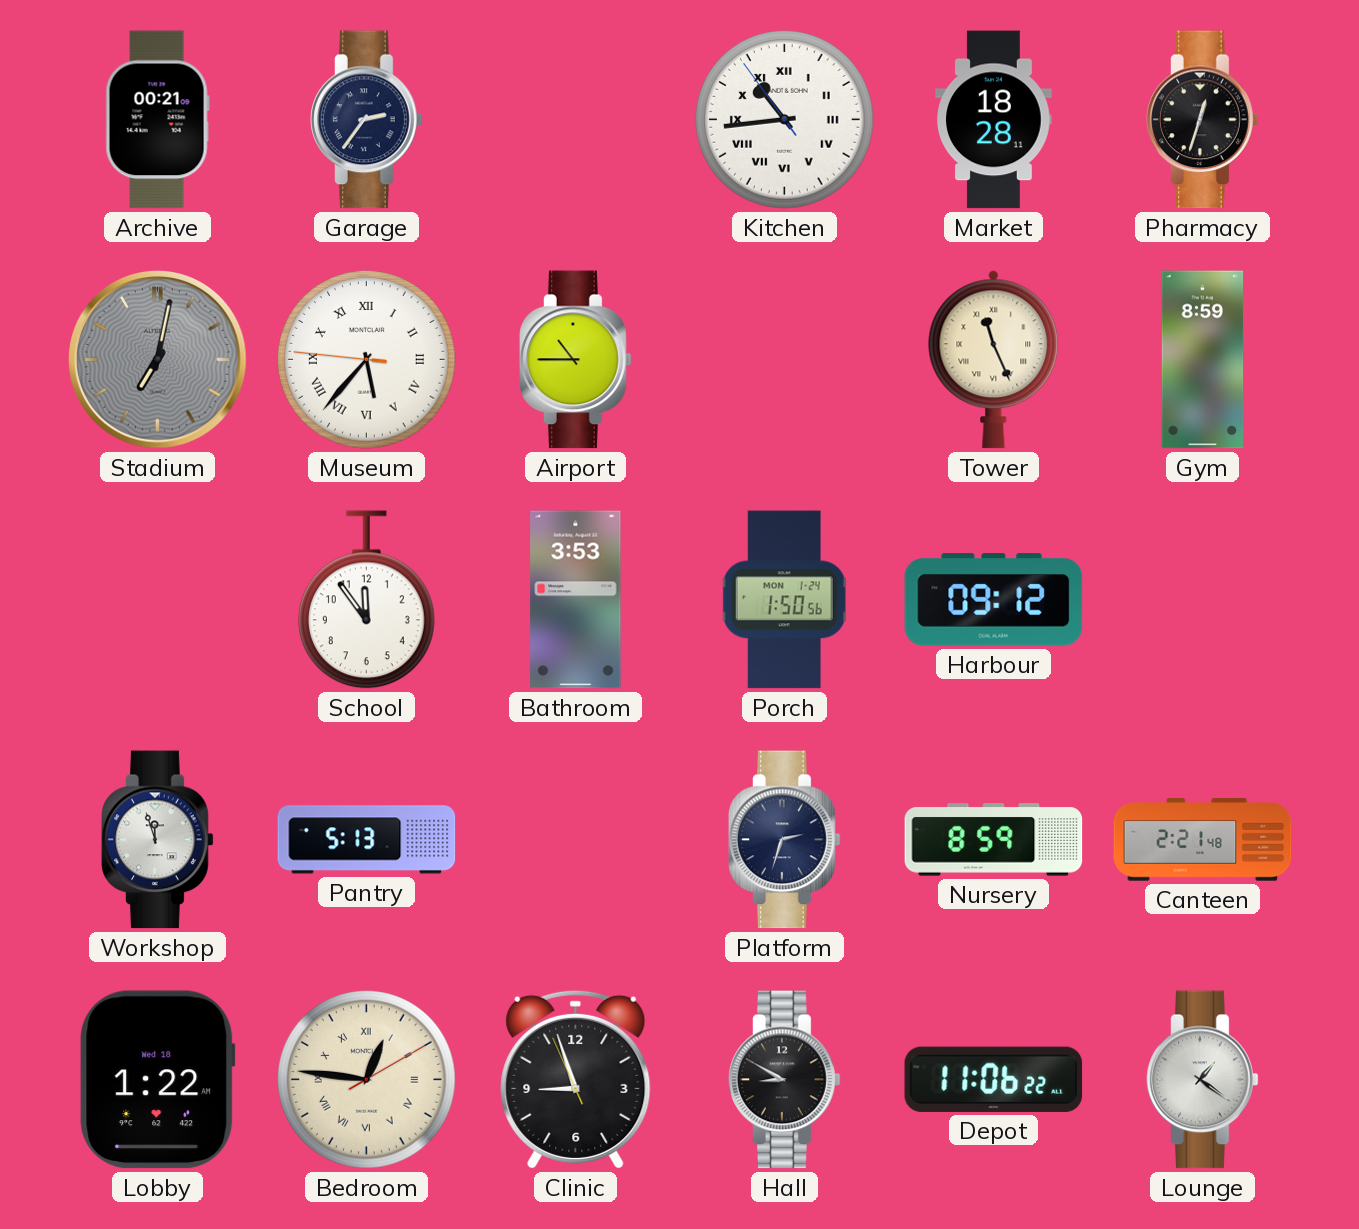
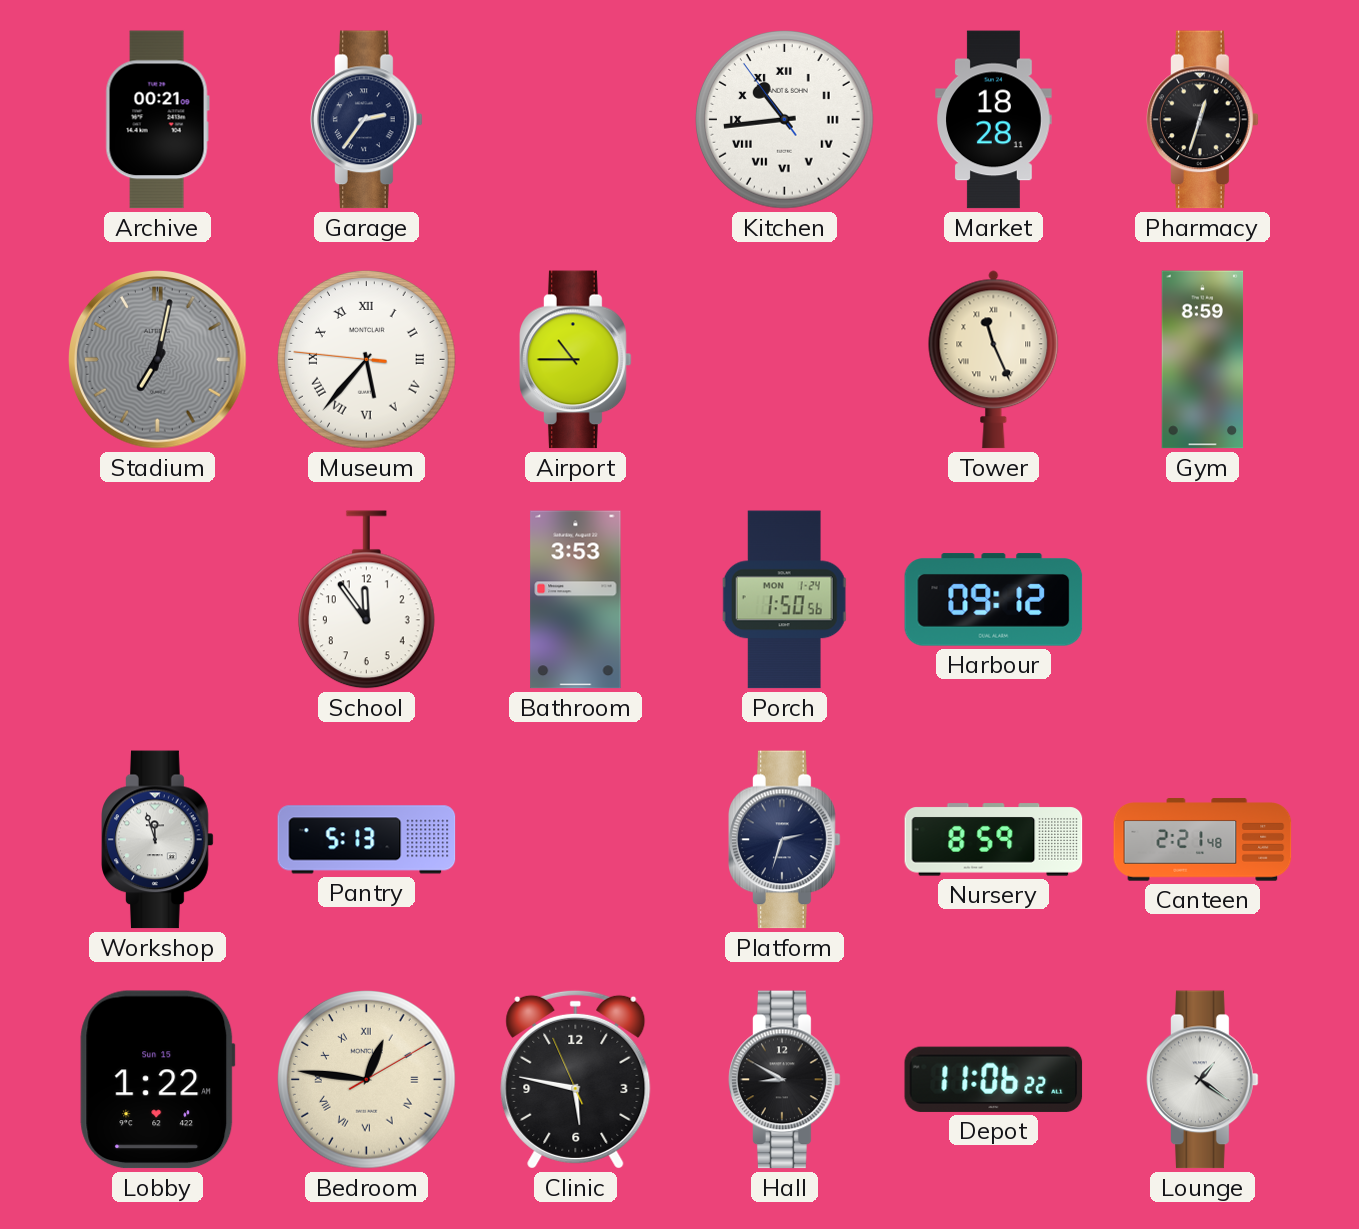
Lobby date: Wed 18 -> Sun 15
Clinic: 8:56 -> 5:46
